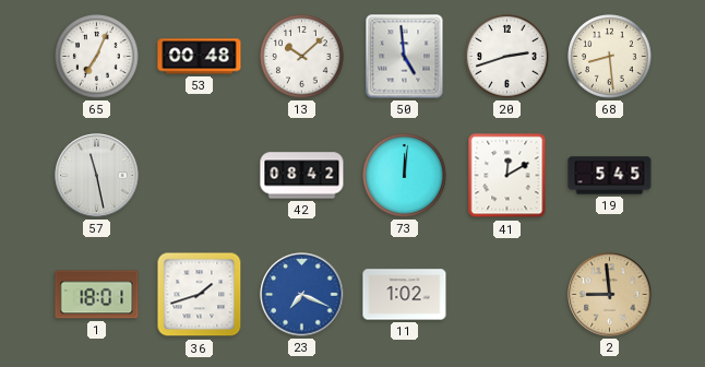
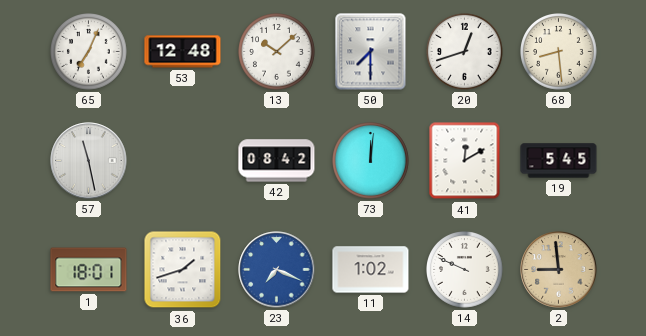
53: 00:48 -> 12:48
50: 4:59 -> 7:30
20: 2:42 -> 12:42
14: none -> 9:49
